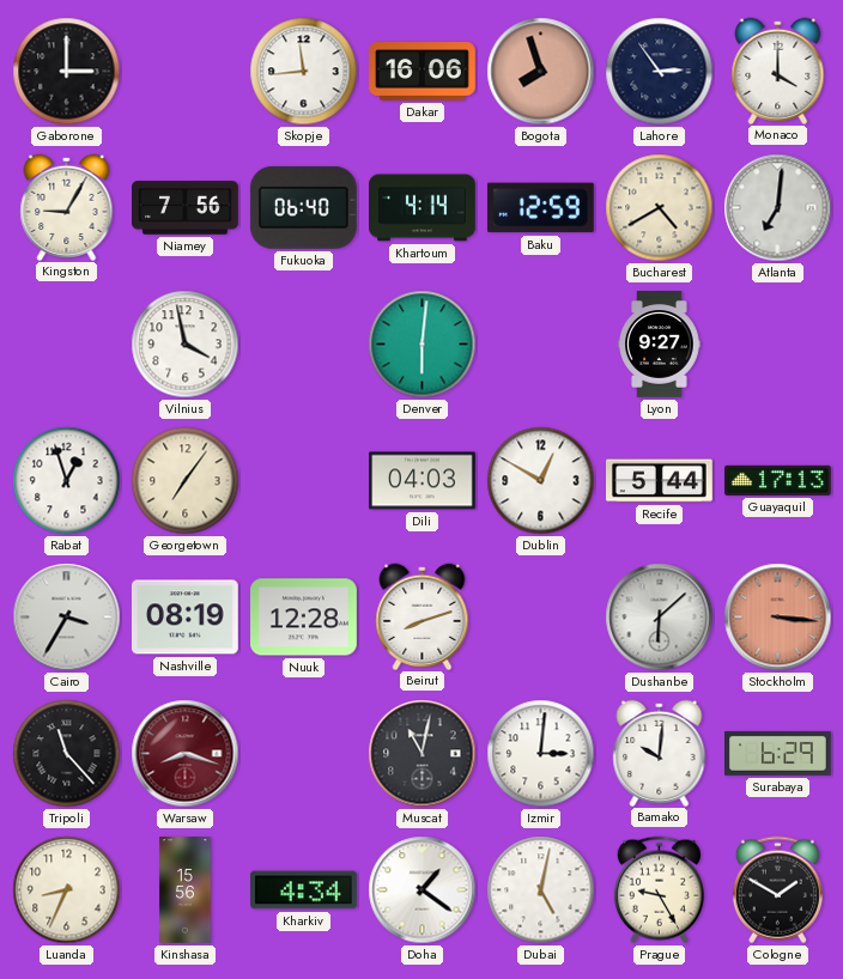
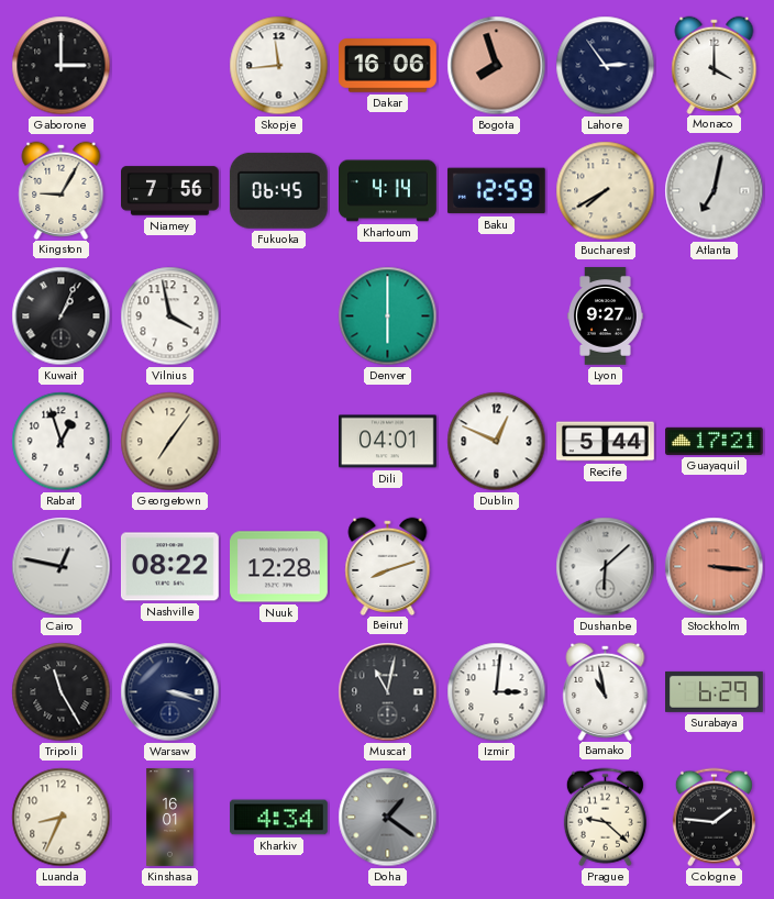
Fukuoka: 06:40 -> 06:45
Bucharest: 4:40 -> 7:40
Atlanta: 7:01 -> 7:02
Kuwait: none -> 1:04
Denver: 6:01 -> 6:00
Dili: 04:03 -> 04:01
Dublin: 12:50 -> 12:49
Guayaquil: 17:13 -> 17:21
Cairo: 3:35 -> 12:47
Nashville: 08:19 -> 08:22
Tripoli: 11:23 -> 11:25
Warsaw: 8:18 -> 3:18
Warsaw dial: burgundy -> navy
Bamako: 10:01 -> 10:58
Kinshasa: 15:56 -> 16:01
Doha dial: white -> grey
Dubai: 5:02 -> none
Prague: 9:25 -> 9:22
Cologne: 1:50 -> 1:46
